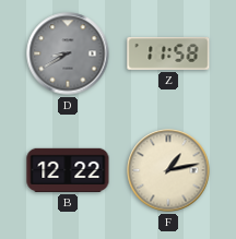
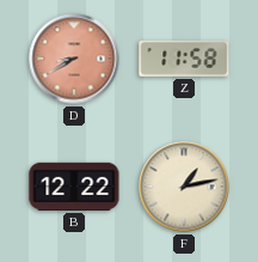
D dial: grey -> salmon
